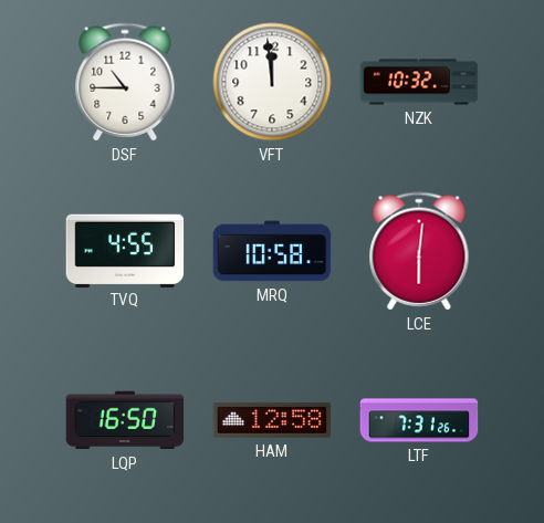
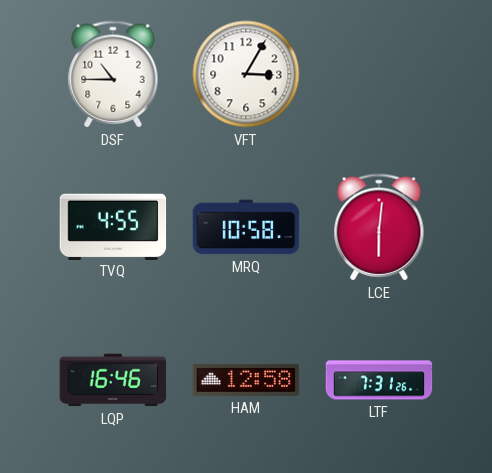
VFT: 11:59 -> 3:05
NZK: 10:32 -> none
LQP: 16:50 -> 16:46
